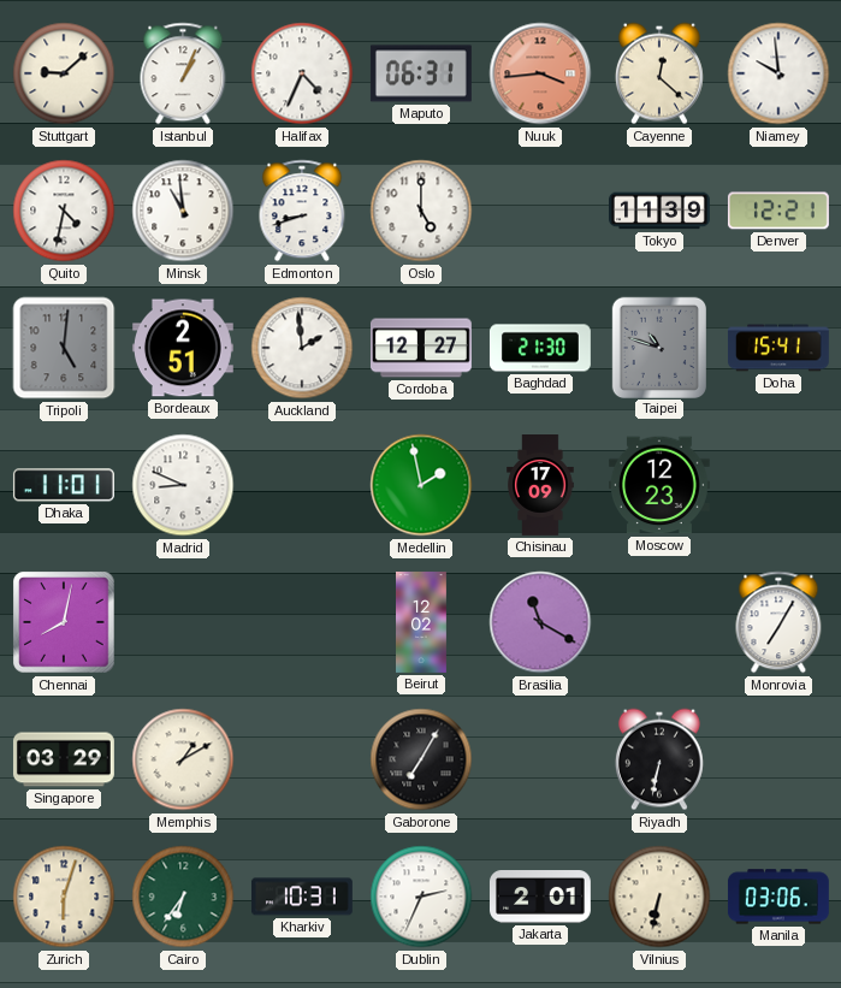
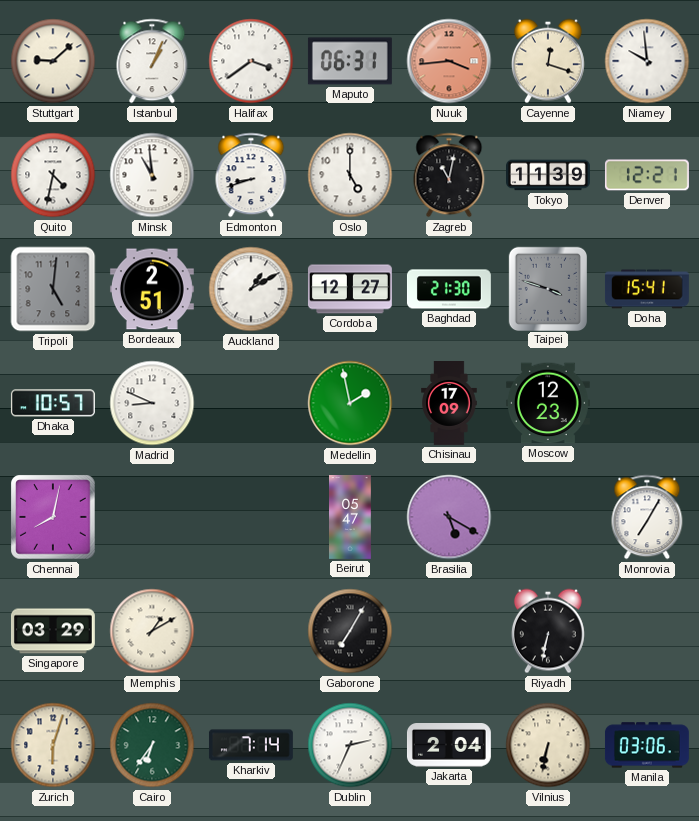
Halifax: 4:34 -> 3:39
Cayenne: 12:22 -> 12:18
Zagreb: none -> 11:02
Auckland: 1:59 -> 1:10
Taipei: 10:48 -> 3:48
Dhaka: 11:01 -> 10:57
Beirut: 12:02 -> 05:47
Brasilia: 11:20 -> 5:20
Kharkiv: 10:31 -> 7:14
Jakarta: 2:01 -> 2:04
